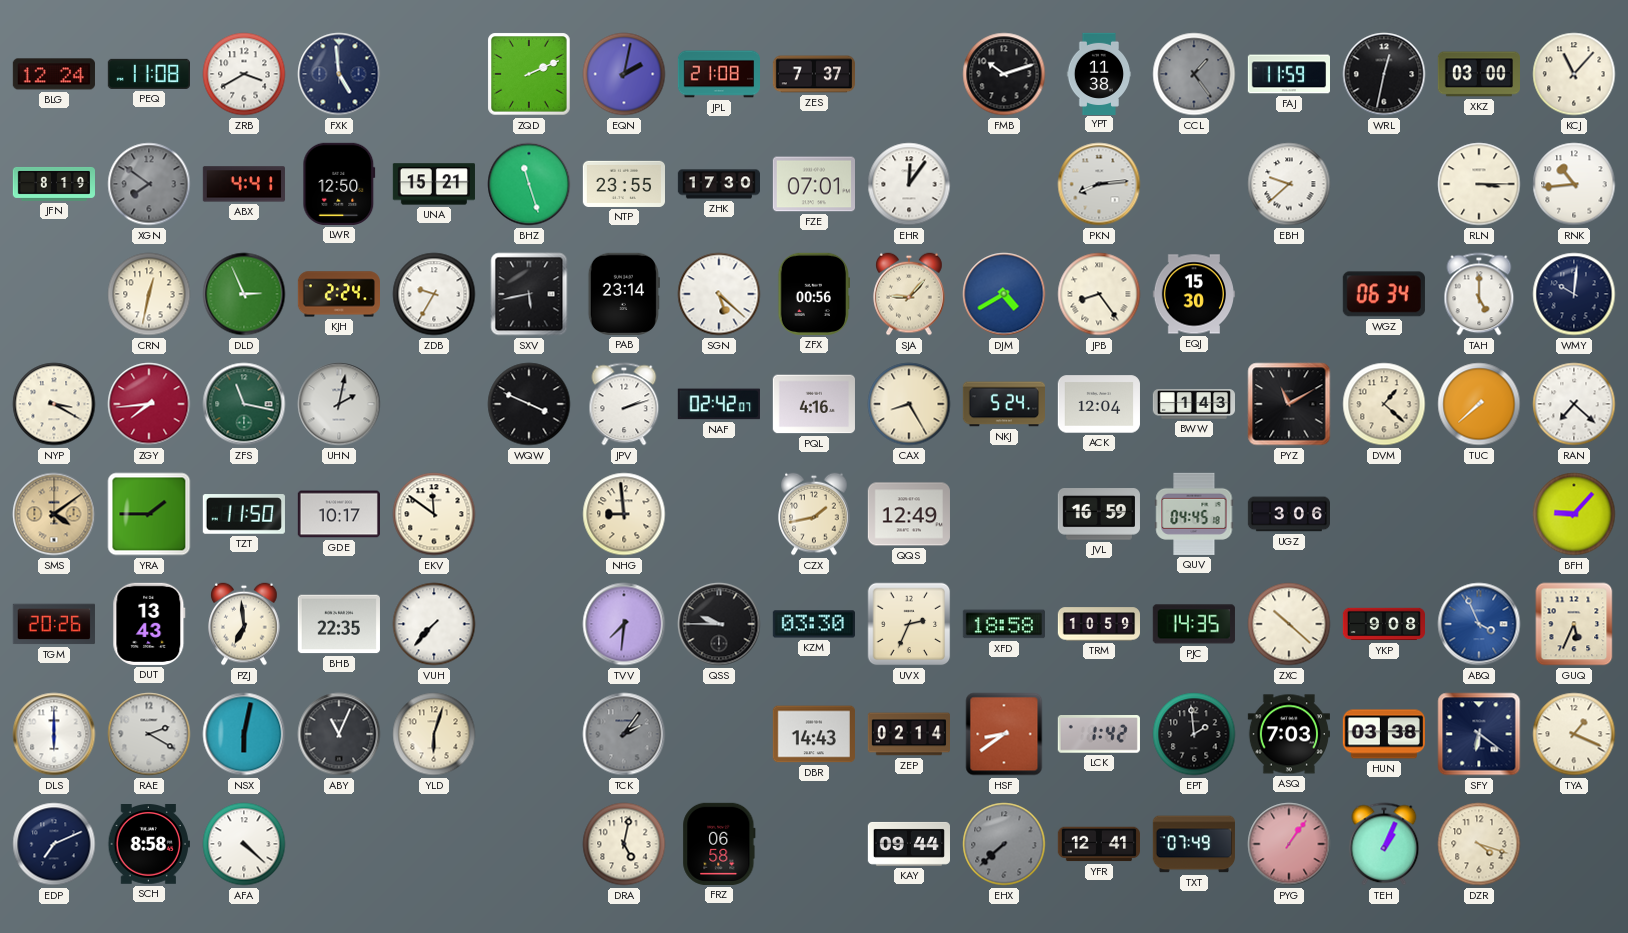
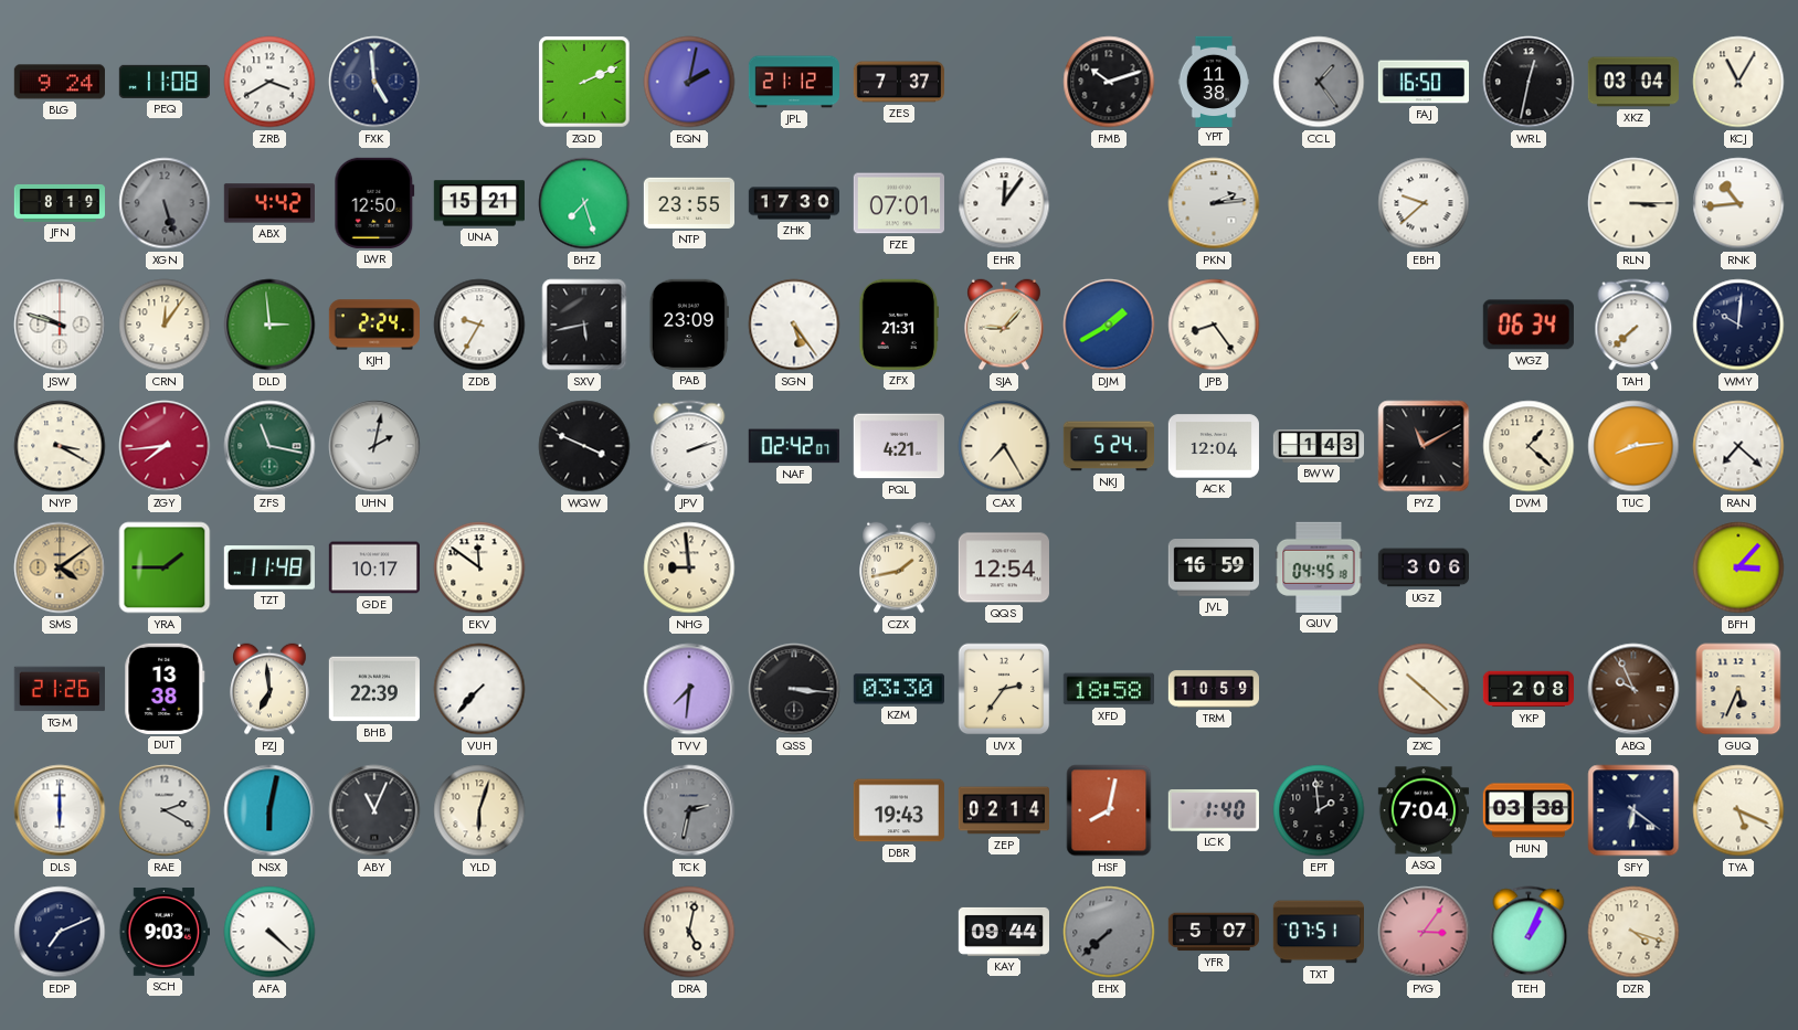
BLG: 12:24 -> 9:24
JPL: 21:08 -> 21:12
FAJ: 11:59 -> 16:50
XKZ: 03:00 -> 03:04
KCJ: 11:07 -> 11:05
XGN: 7:51 -> 5:27
ABX: 4:41 -> 4:42
BHZ: 11:27 -> 7:27
PKN: 8:14 -> 2:14
JSW: none -> 9:48
CRN: 12:32 -> 12:06
DLD: 2:56 -> 2:59
PAB: 23:14 -> 23:09
SGN: 5:22 -> 5:24
ZFX: 00:56 -> 21:31
DJM: 4:40 -> 1:40
EQJ: 15:30 -> none
TAH: 5:00 -> 7:38
PQL: 4:16 -> 4:21
CAX: 8:25 -> 7:25
TUC: 7:38 -> 8:14
TZT: 11:50 -> 11:48
QQS: 12:49 -> 12:54
BFH: 9:07 -> 3:07
TGM: 20:26 -> 21:26
DUT: 13:43 -> 13:38
BHB: 22:35 -> 22:39
QSS: 9:45 -> 3:16
UVX: 2:34 -> 2:36
PJC: 14:35 -> none
YKP: 9:08 -> 2:08
ABQ: 3:56 -> 9:56
ABQ dial: blue -> brown
TCK: 2:06 -> 2:32
DBR: 14:43 -> 19:43
HSF: 8:39 -> 8:02
LCK: 1:42 -> 1:40
ASQ: 7:03 -> 7:04
TYA: 1:19 -> 5:19
SCH: 8:58 -> 9:03
FRZ: 06:58 -> none
YFR: 12:41 -> 5:07
TXT: 07:49 -> 07:51
PYG: 1:06 -> 3:06
